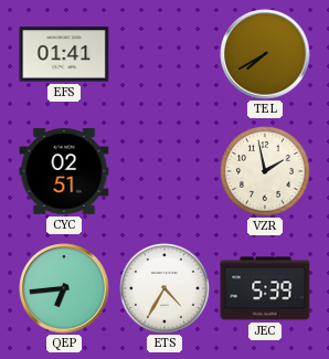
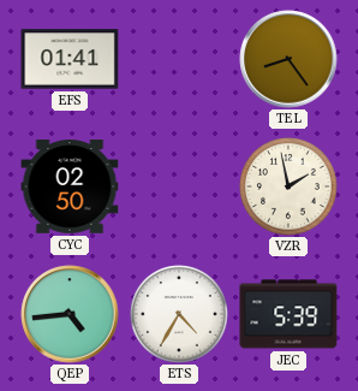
TEL: 7:40 -> 8:24
CYC: 02:51 -> 02:50
QEP: 6:44 -> 4:44
